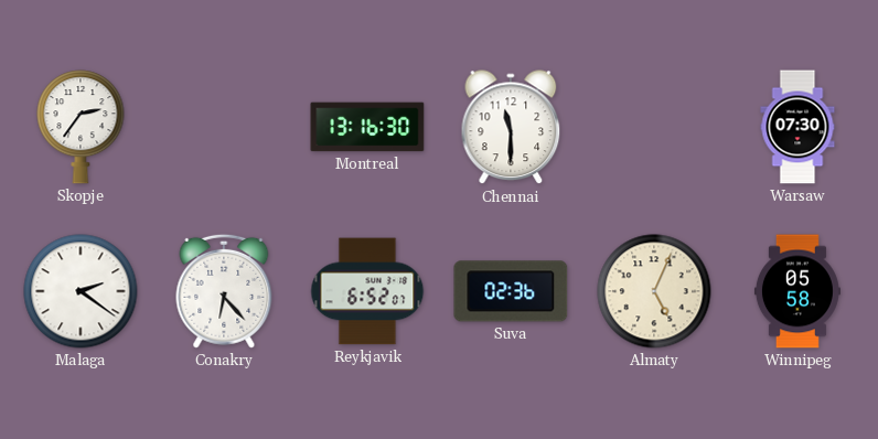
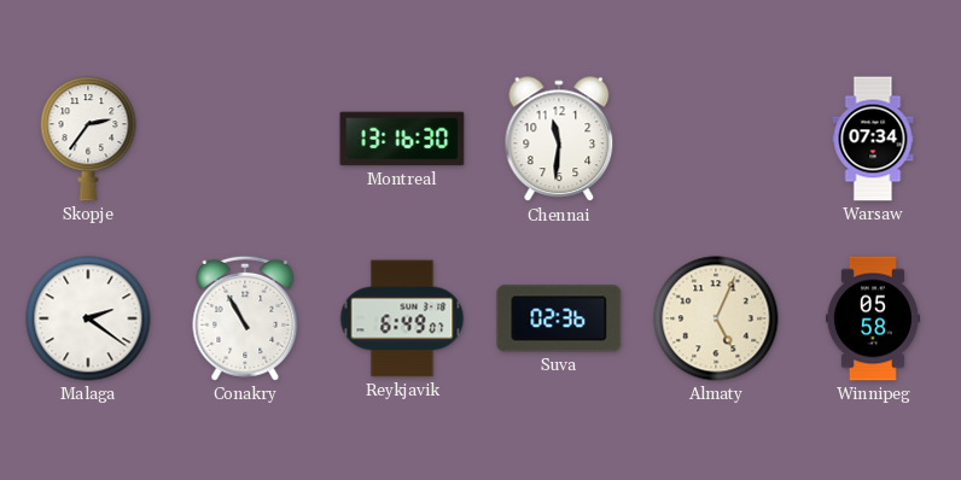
Chennai: 11:30 -> 11:31
Warsaw: 07:30 -> 07:34
Conakry: 6:23 -> 10:55
Reykjavik: 6:52 -> 6:49
